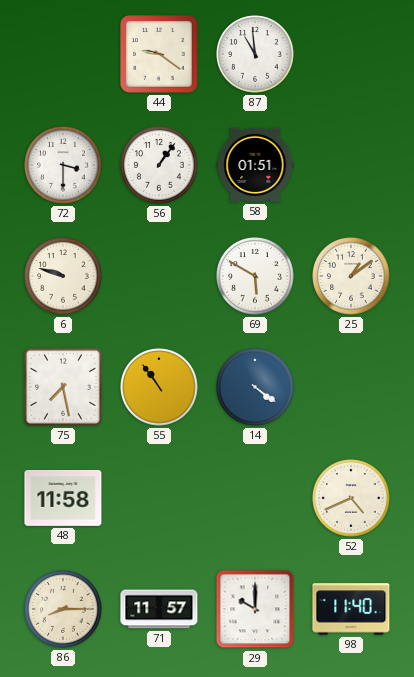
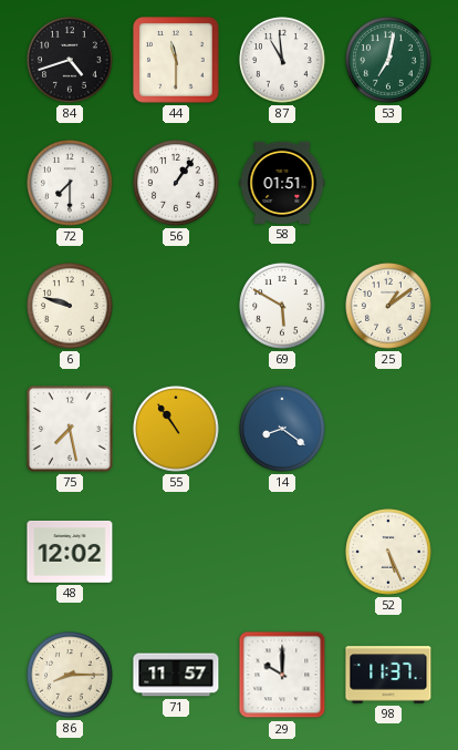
84: none -> 4:42
44: 9:21 -> 11:30
53: none -> 7:02
72: 3:30 -> 7:30
14: 4:21 -> 8:21
48: 11:58 -> 12:02
52: 4:41 -> 5:26
98: 11:40 -> 11:37
